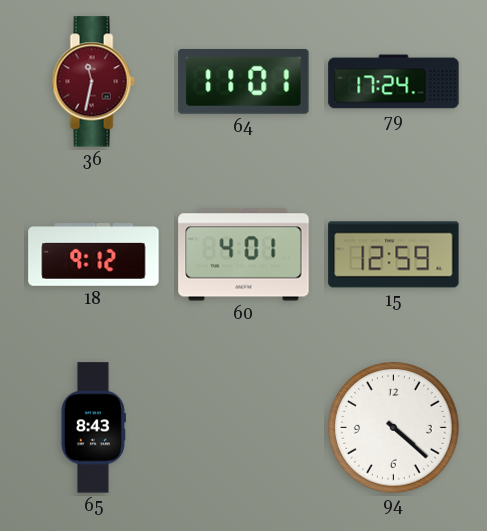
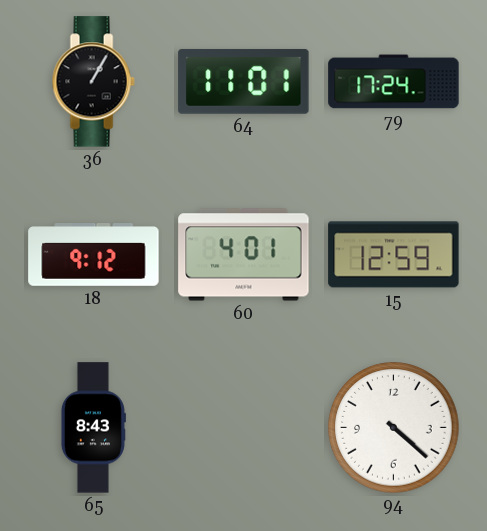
36: 11:32 -> 1:05
36 dial: burgundy -> black
